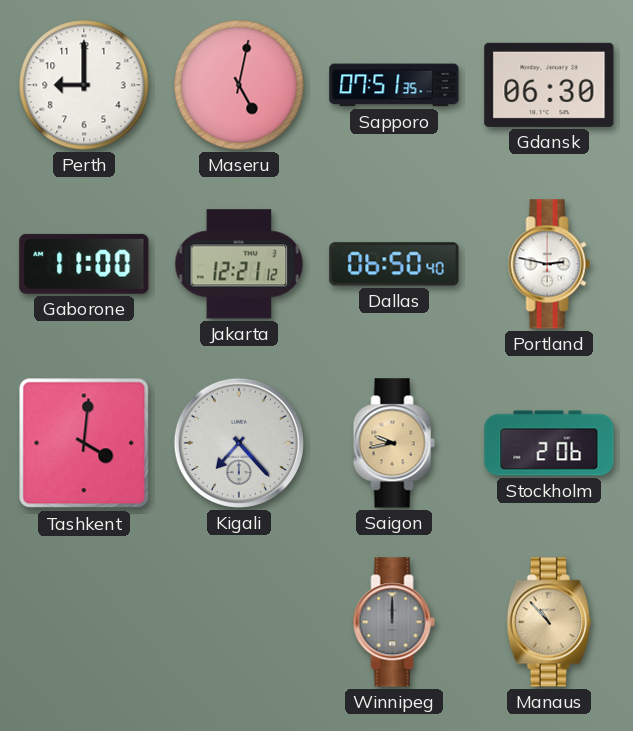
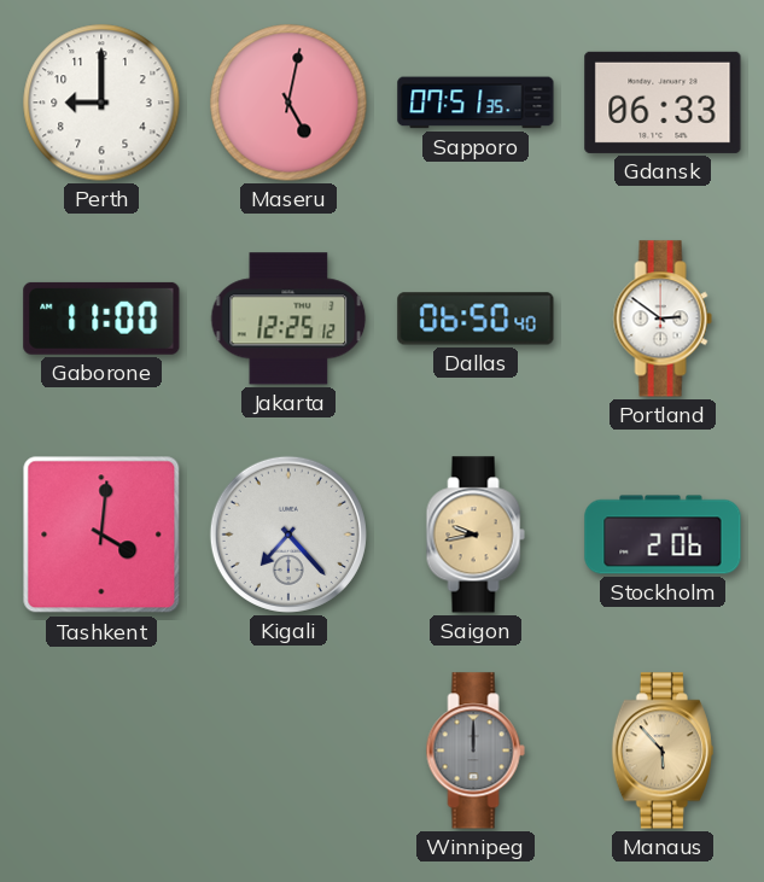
Gdansk: 06:30 -> 06:33
Jakarta: 12:21 -> 12:25
Portland: 2:47 -> 2:51
Manaus: 10:53 -> 5:53
